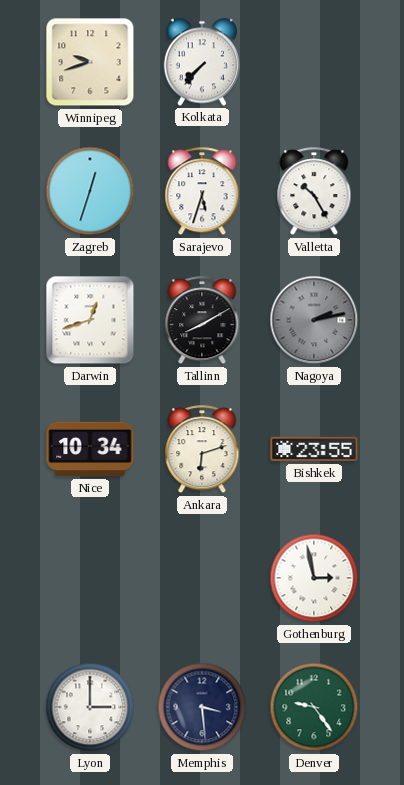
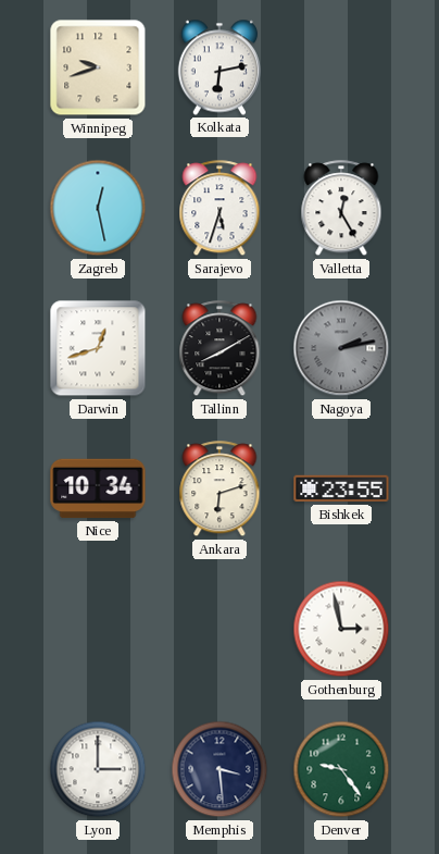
Kolkata: 7:37 -> 6:13
Zagreb: 12:33 -> 12:28
Valletta: 10:25 -> 12:25
